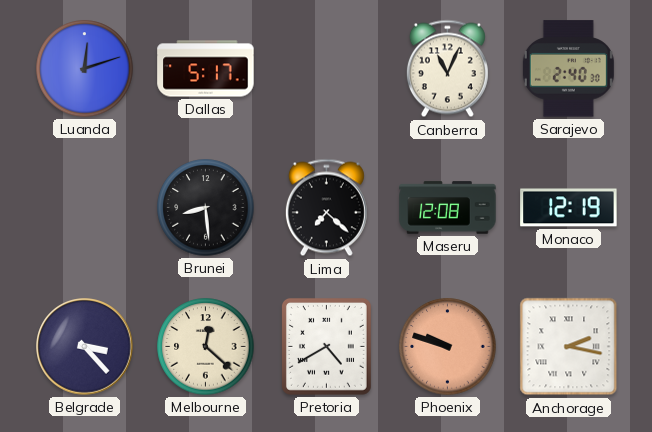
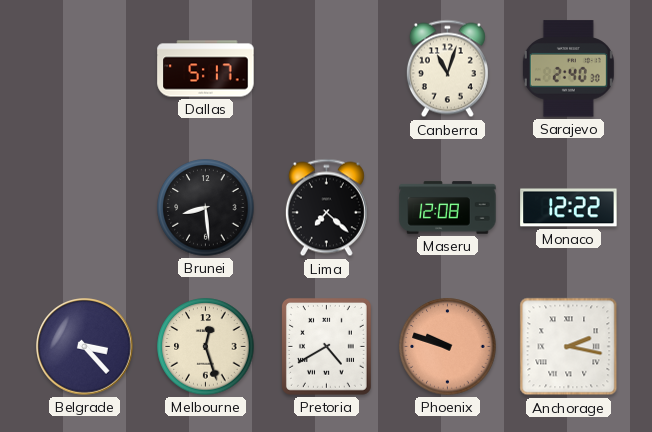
Luanda: 12:12 -> none
Canberra: 11:04 -> 11:03
Monaco: 12:19 -> 12:22
Melbourne: 12:22 -> 12:27
